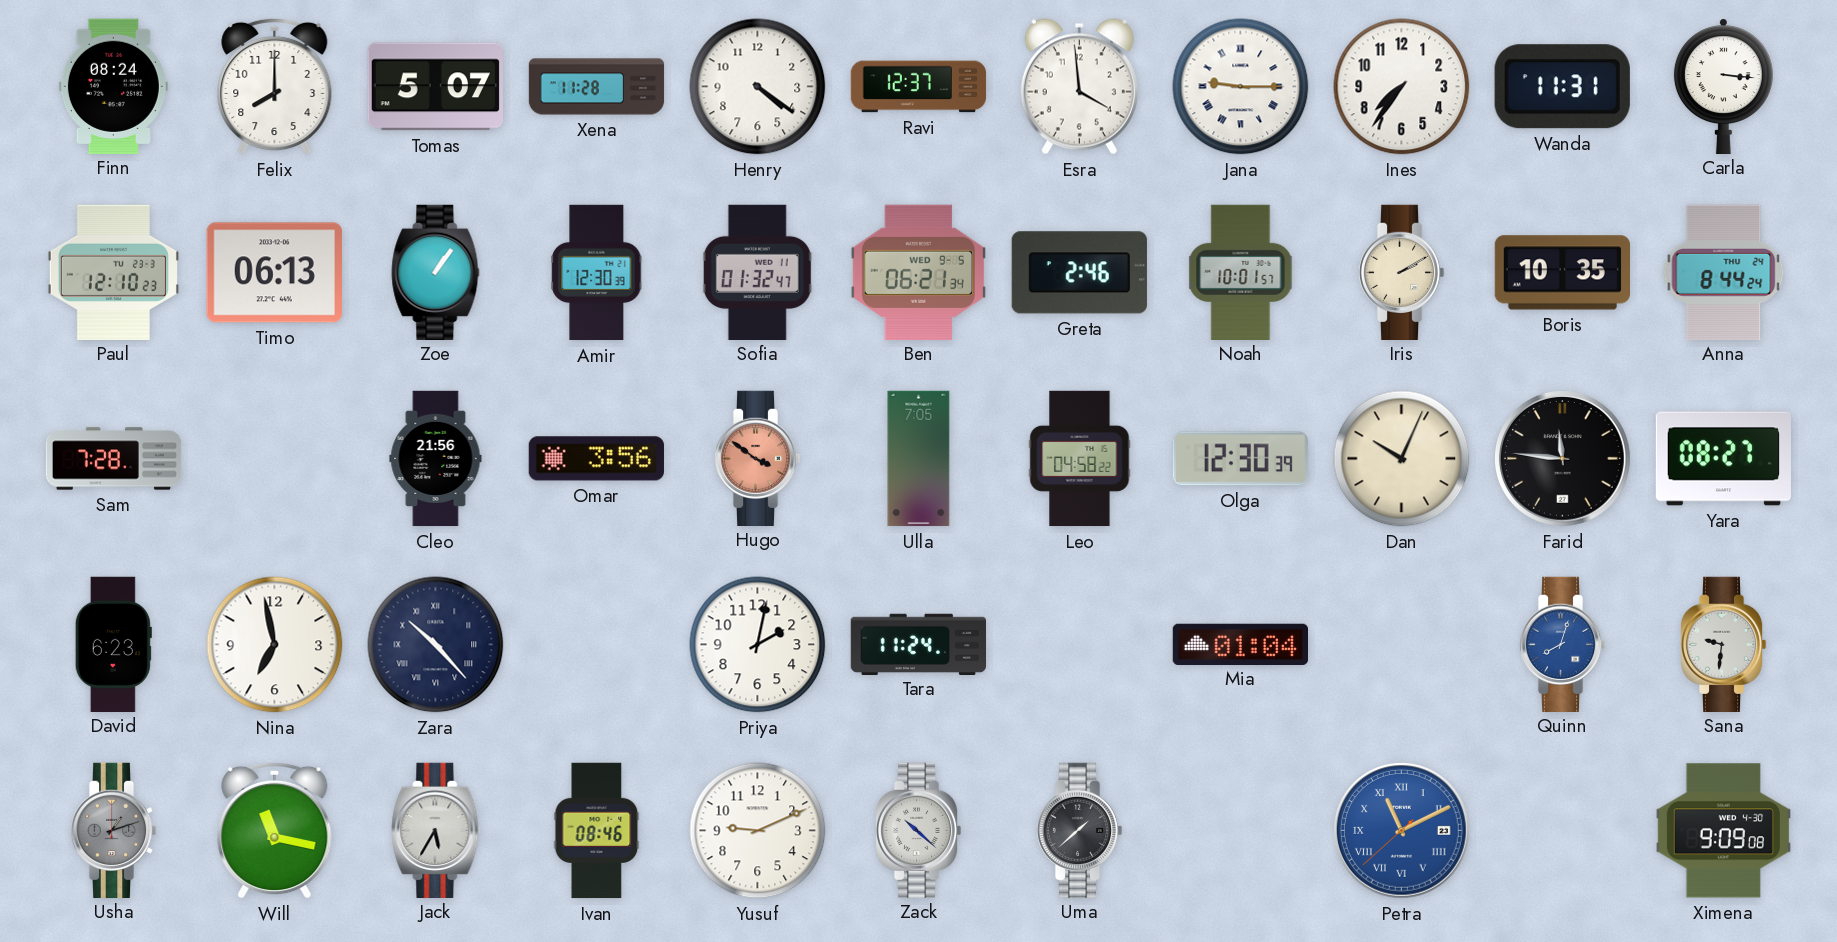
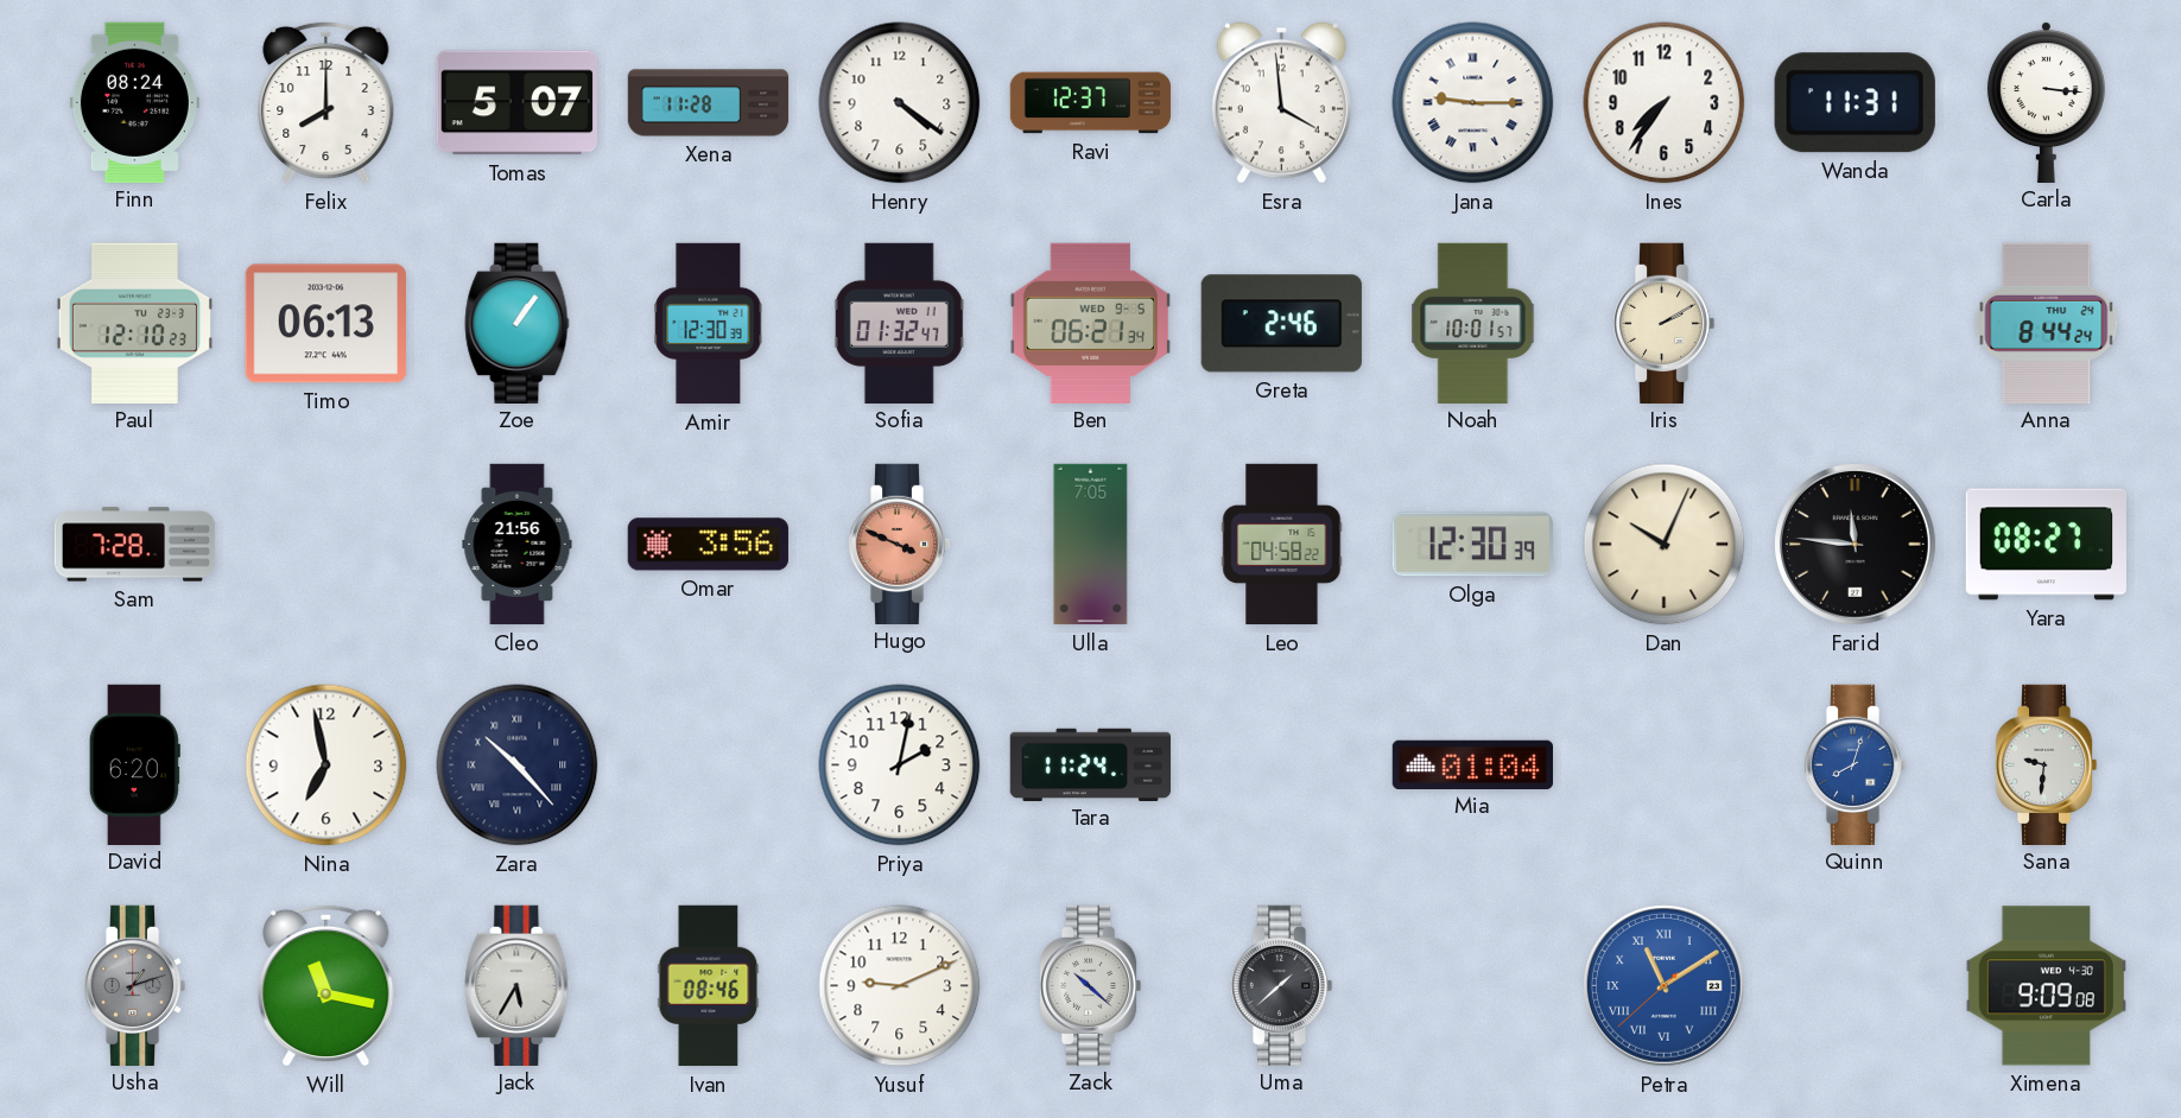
Boris: 10:35 -> none
Hugo: 3:51 -> 3:49
David: 6:23 -> 6:20
Petra: 11:10 -> 11:09
